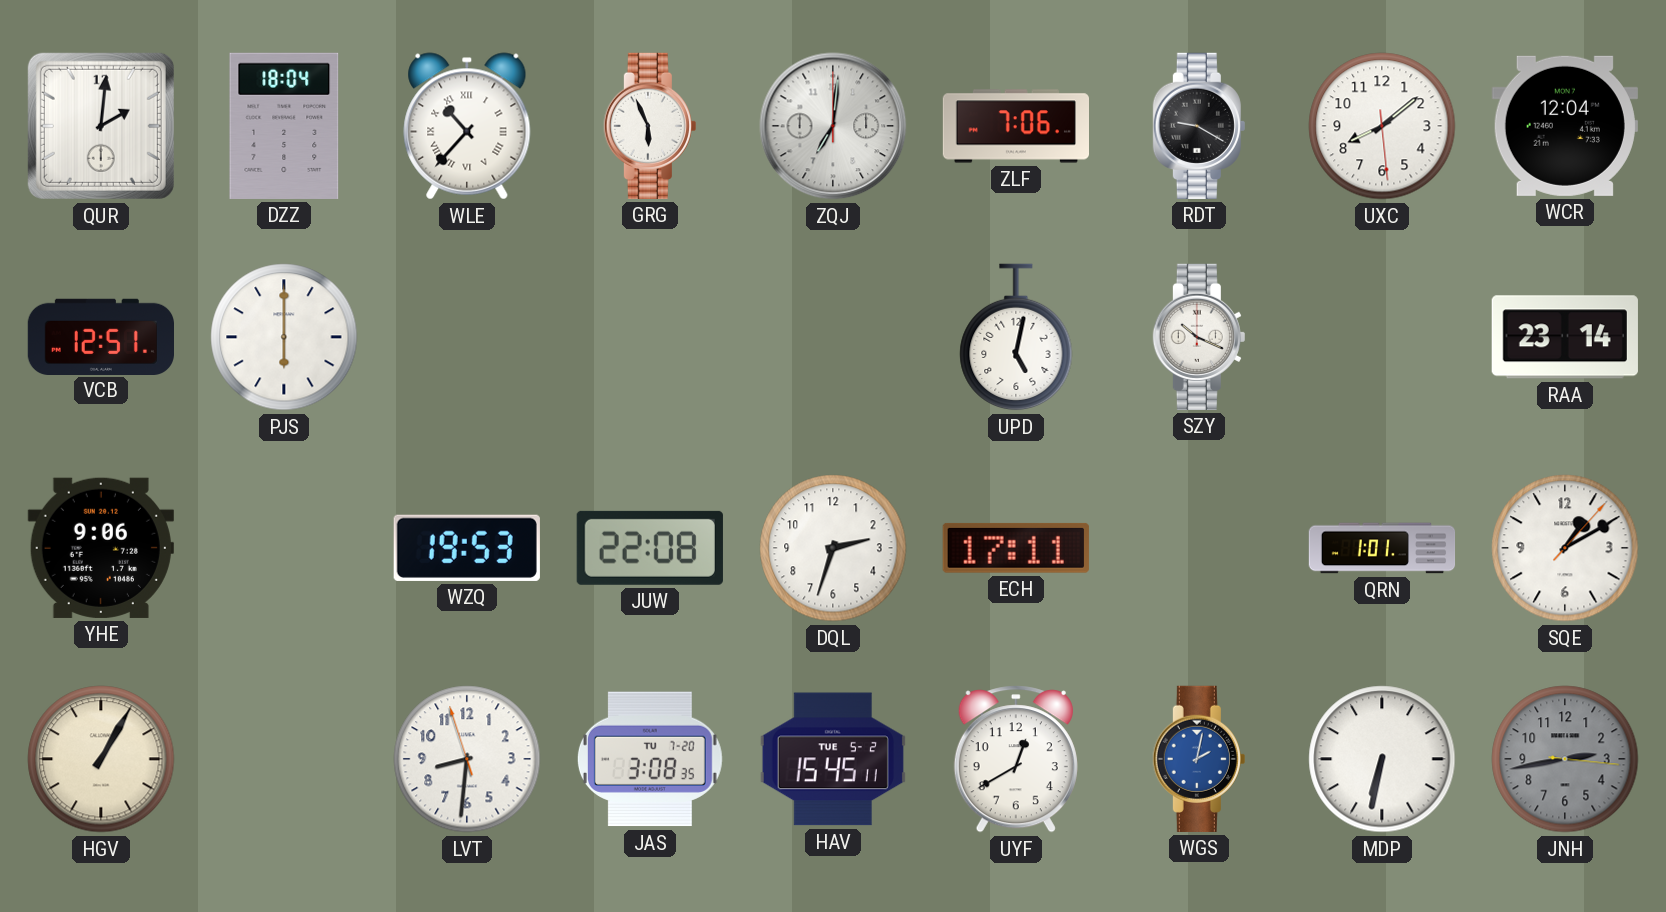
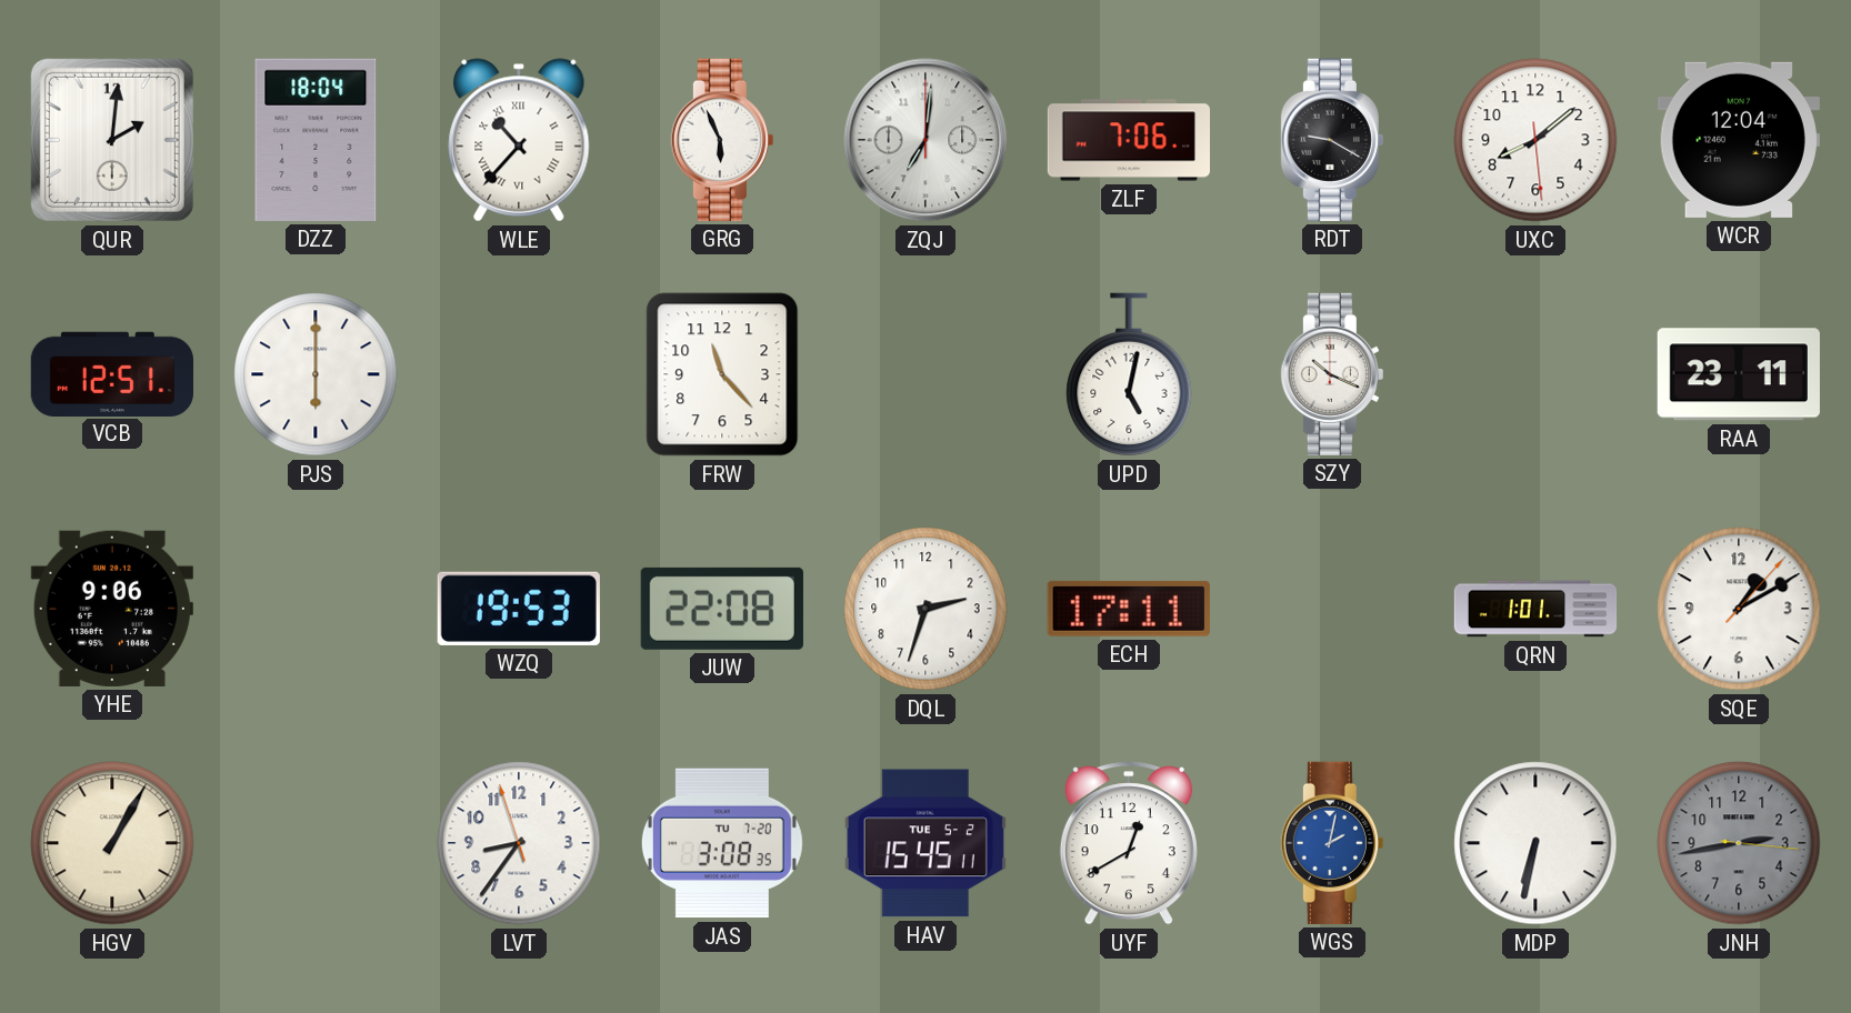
FRW: none -> 11:23
RAA: 23:14 -> 23:11
LVT: 8:30 -> 8:35
